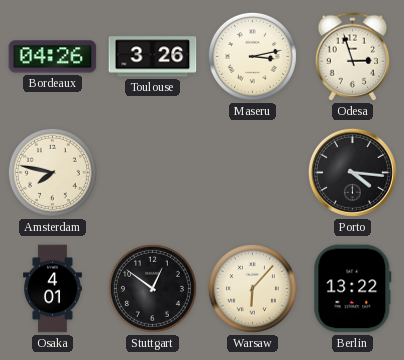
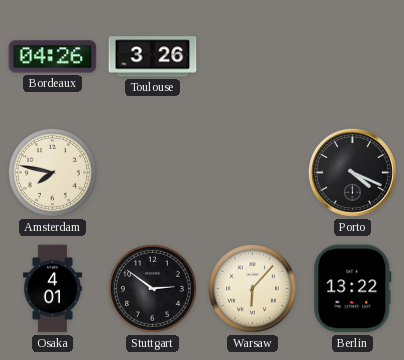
Maseru: 3:13 -> none
Odesa: 2:57 -> none
Porto: 4:16 -> 4:19
Stuttgart: 12:51 -> 2:51
